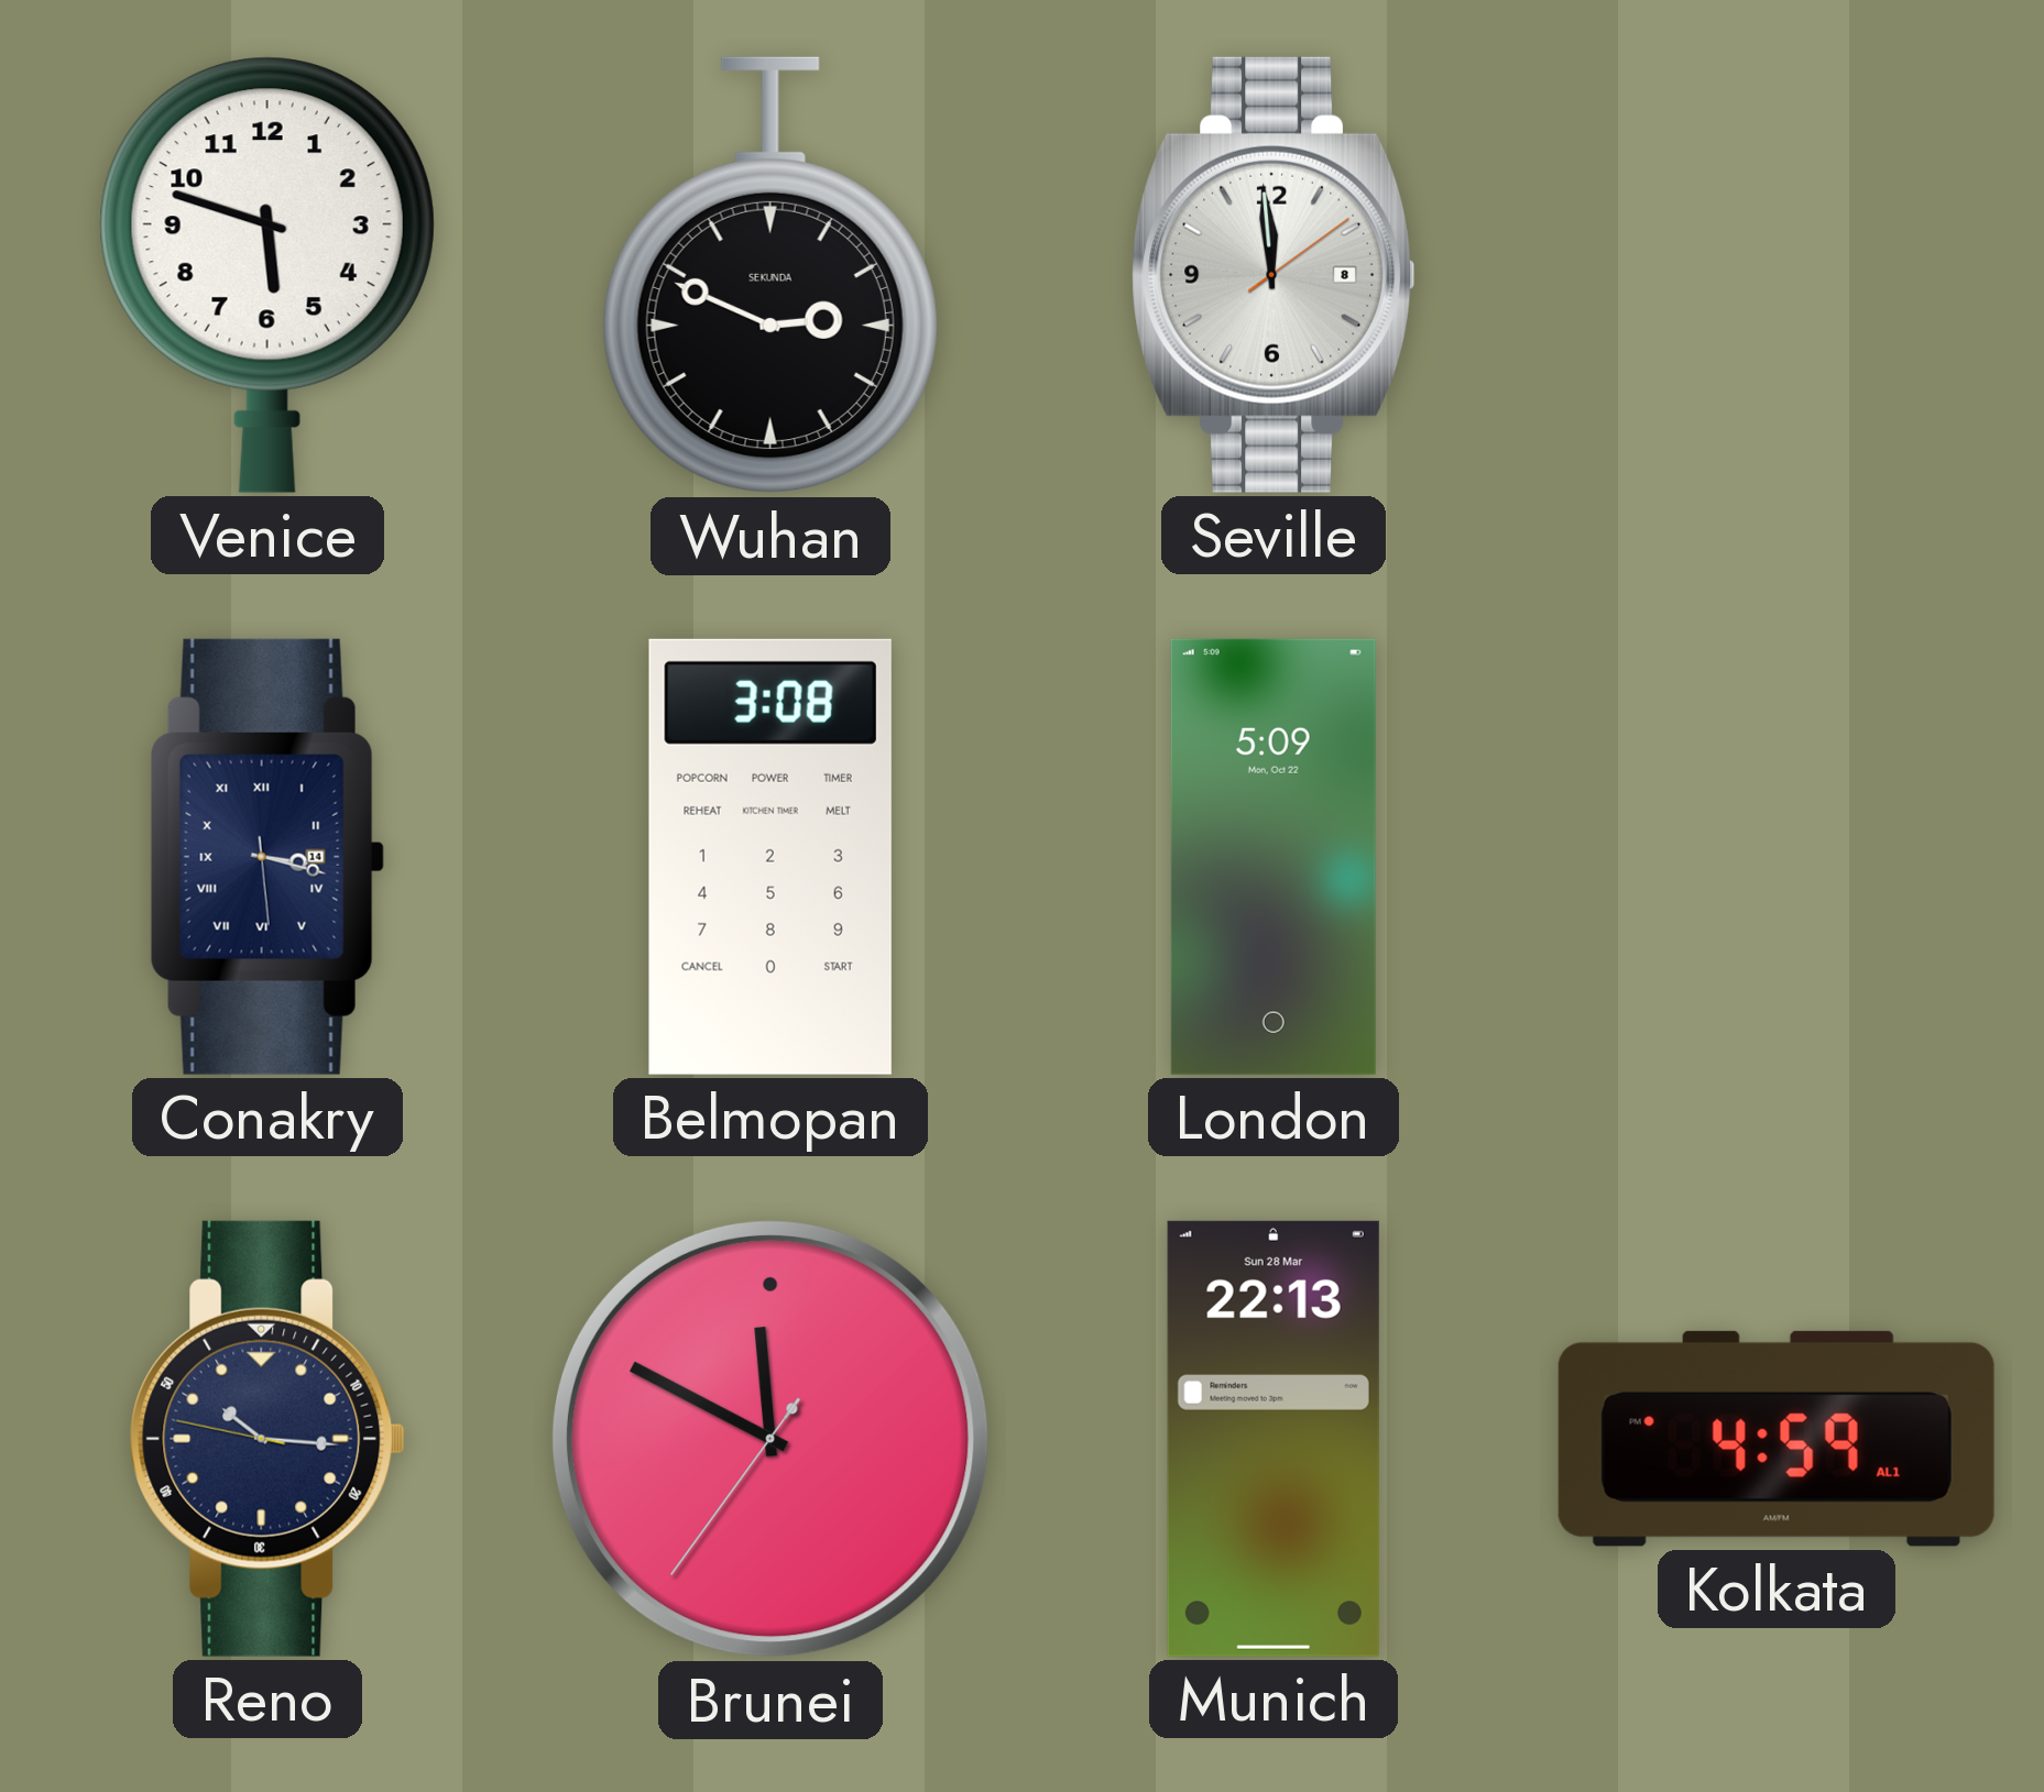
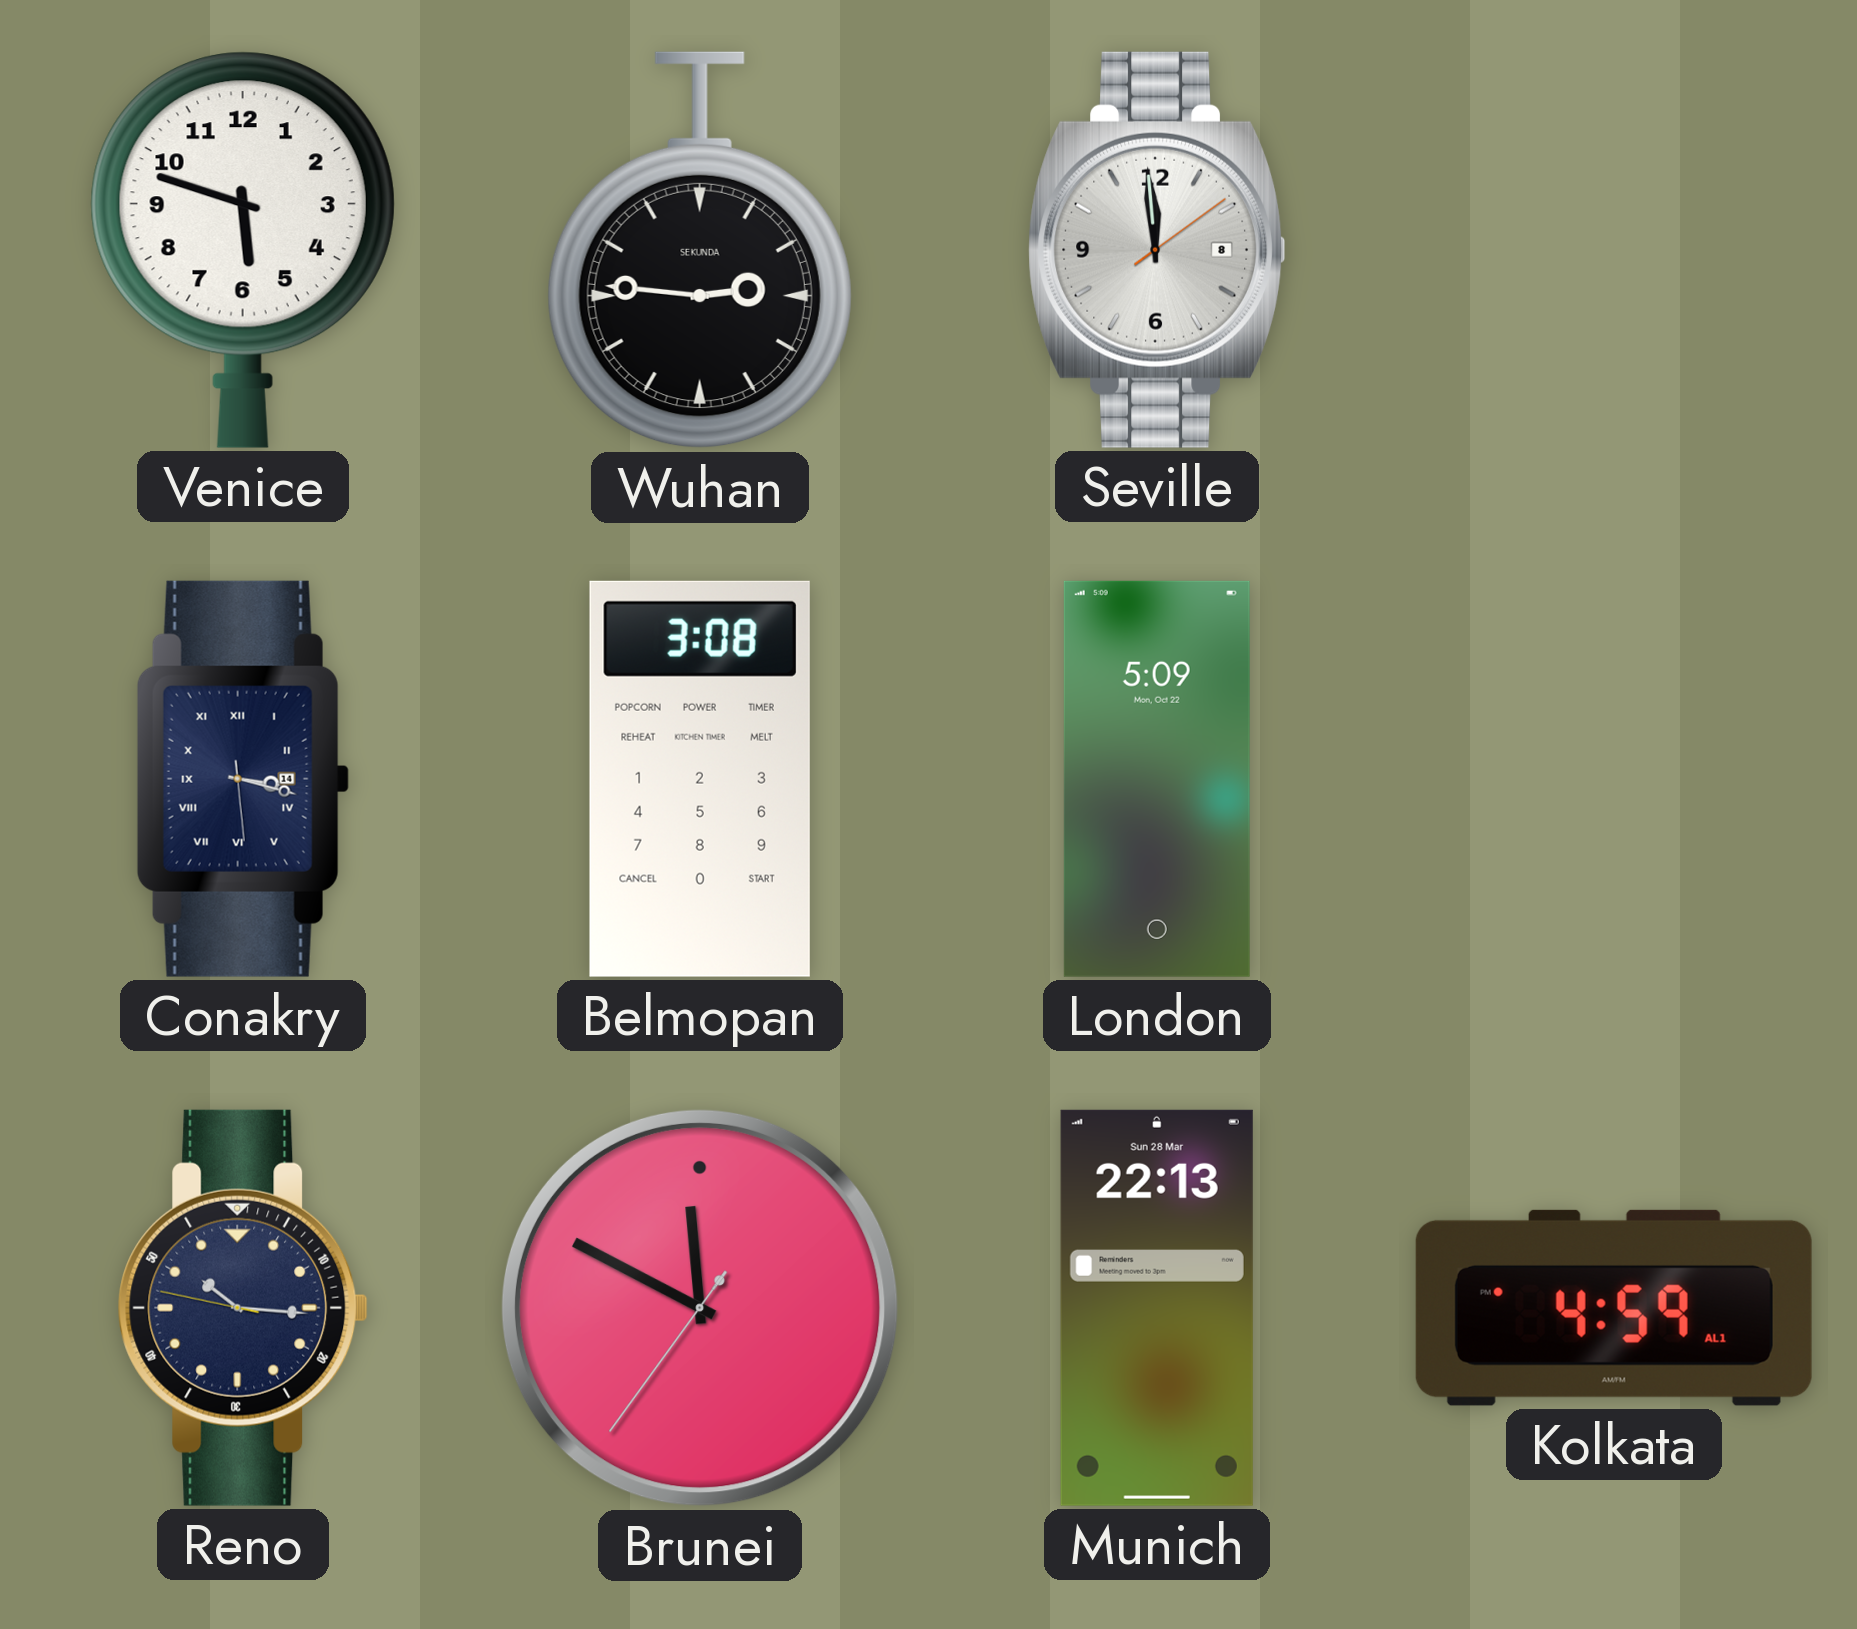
Wuhan: 2:49 -> 2:46
